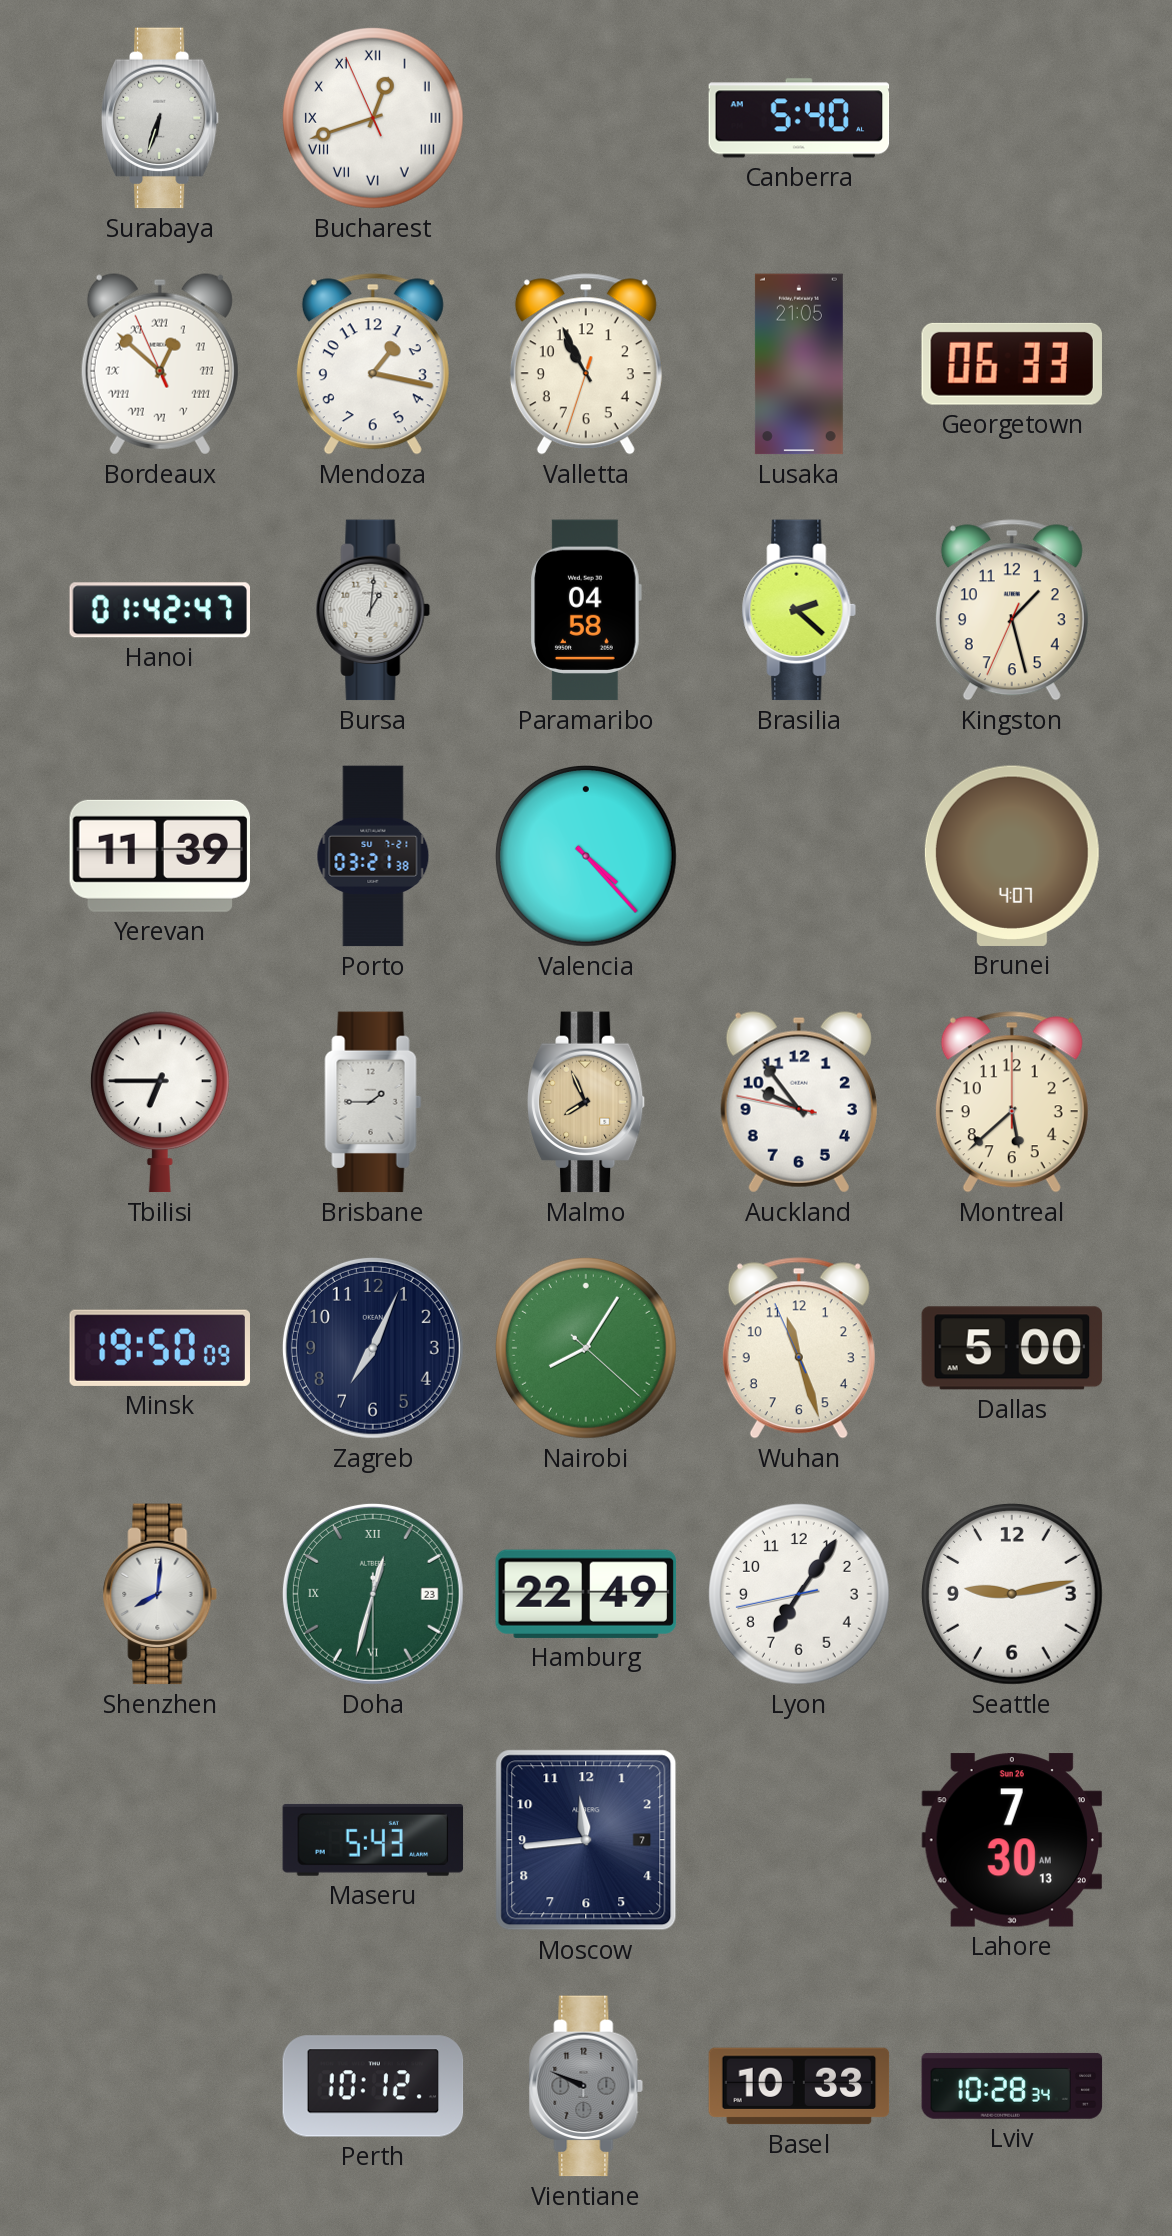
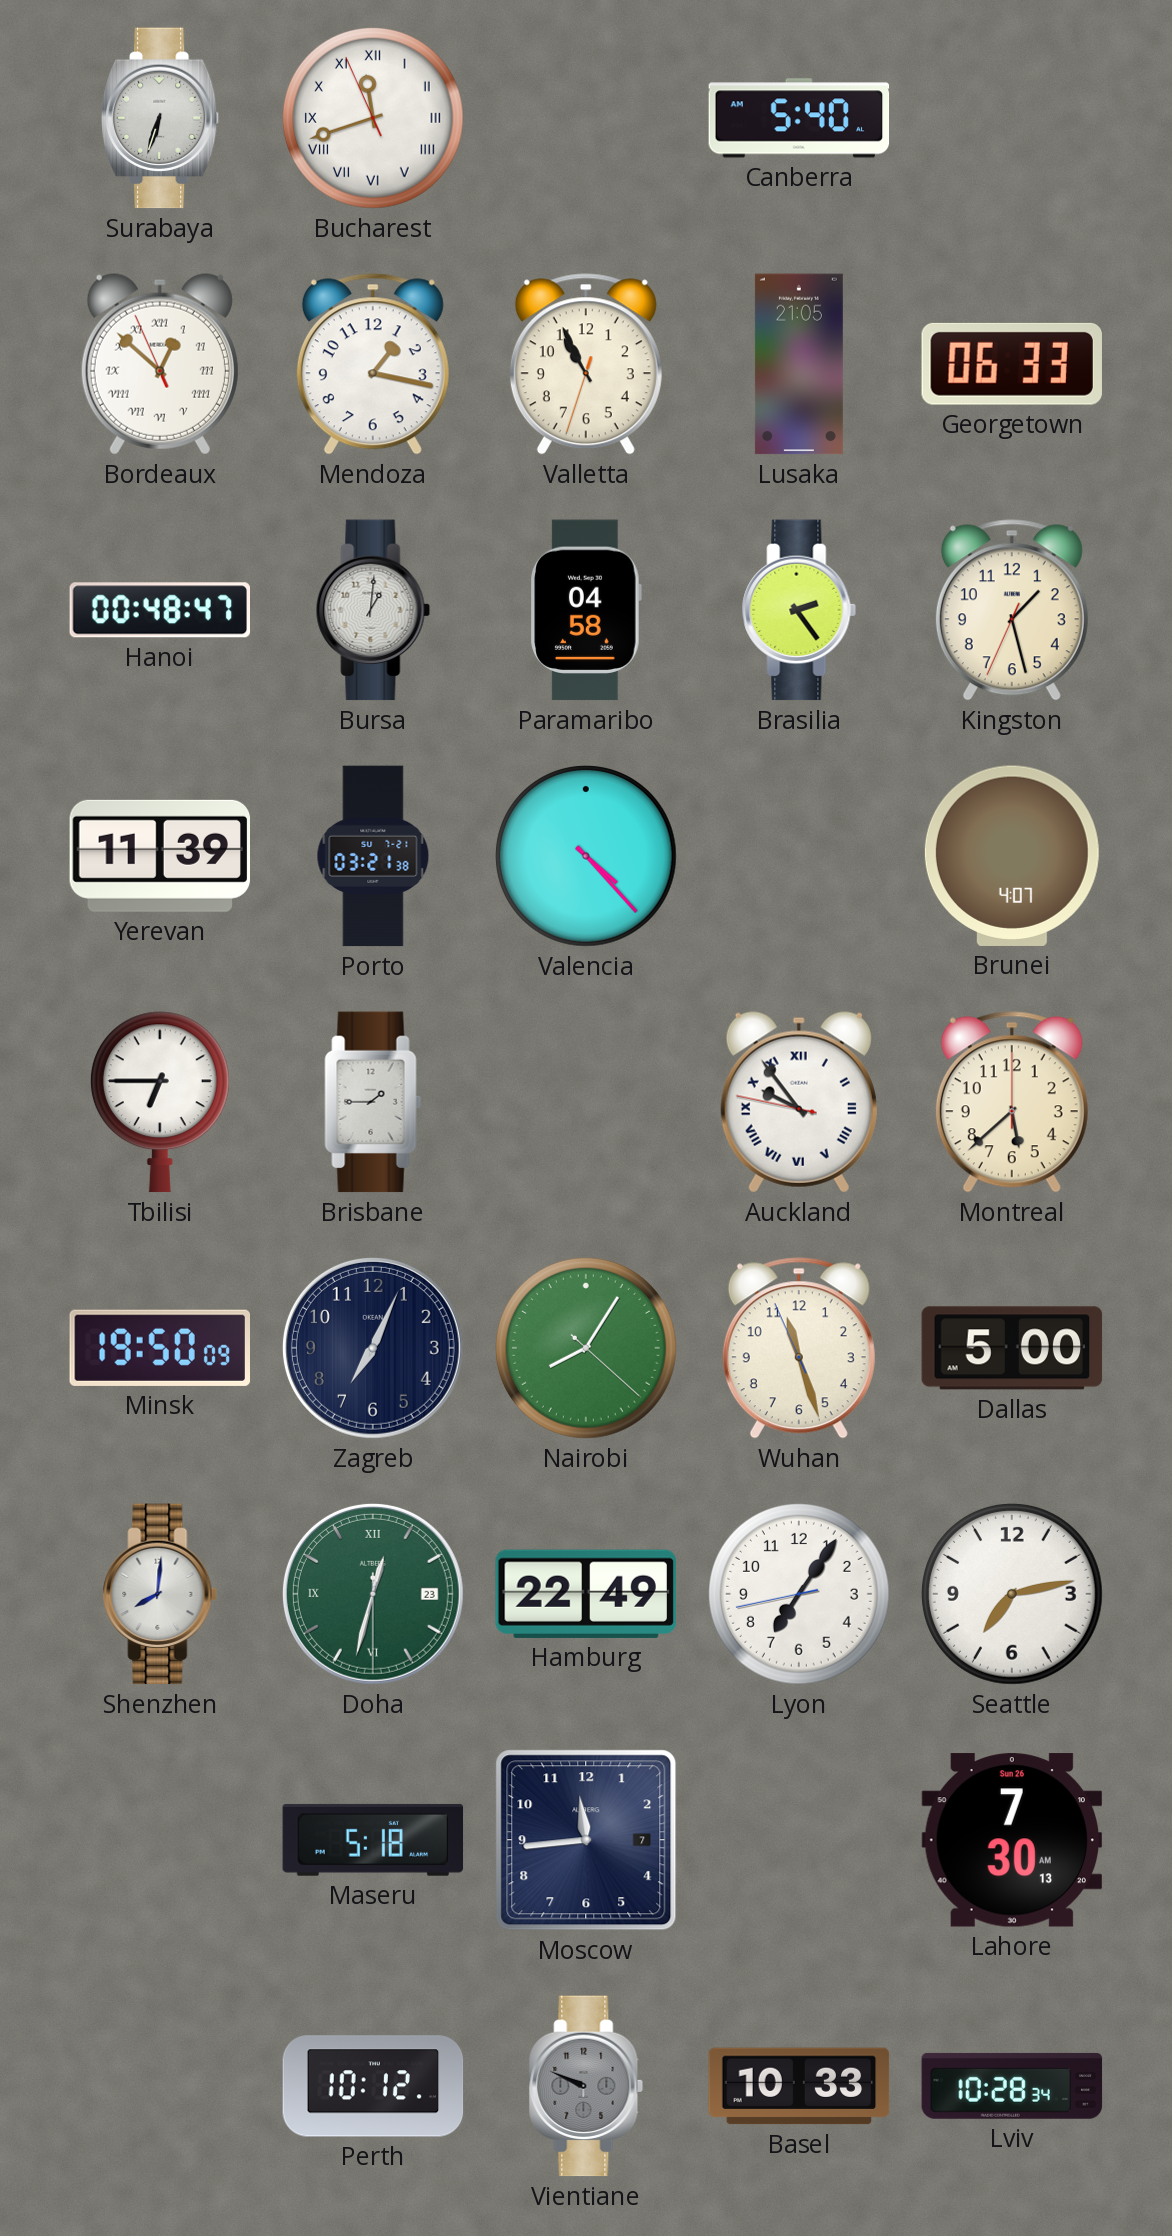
Bucharest: 12:41 -> 11:41
Hanoi: 01:42 -> 00:48
Brasilia: 2:22 -> 2:24
Malmo: 7:56 -> none
Auckland numerals: Arabic -> Roman
Seattle: 9:13 -> 7:13
Maseru: 5:43 -> 5:18
